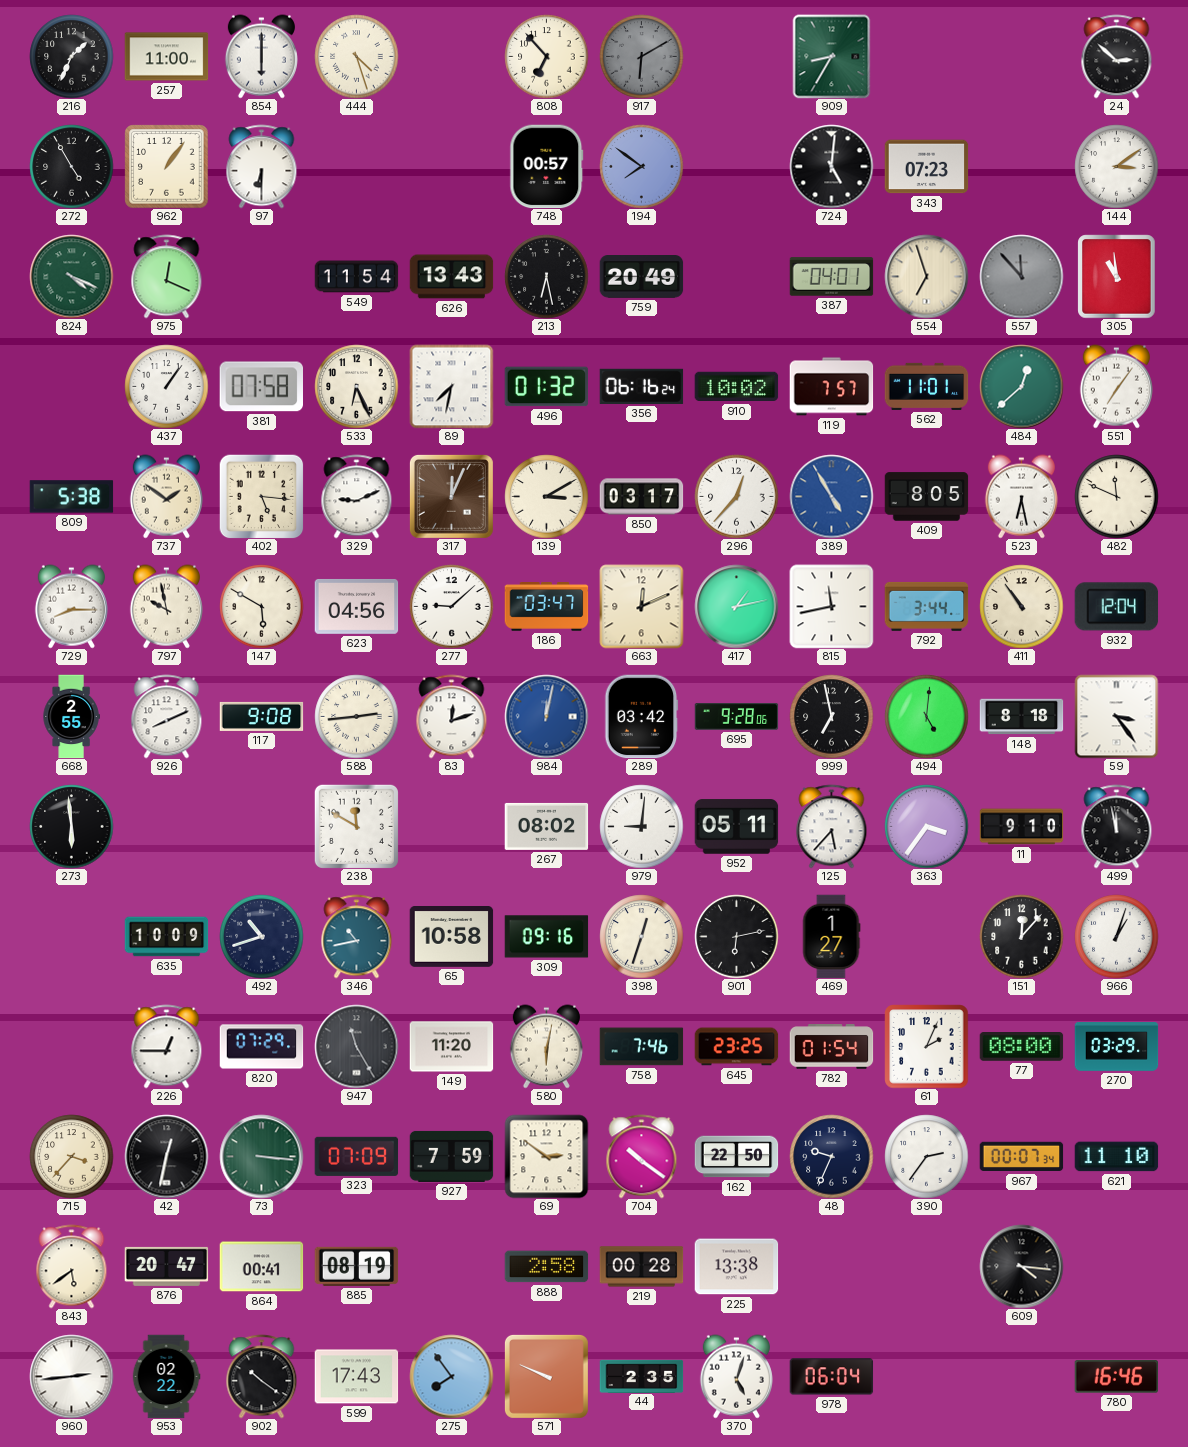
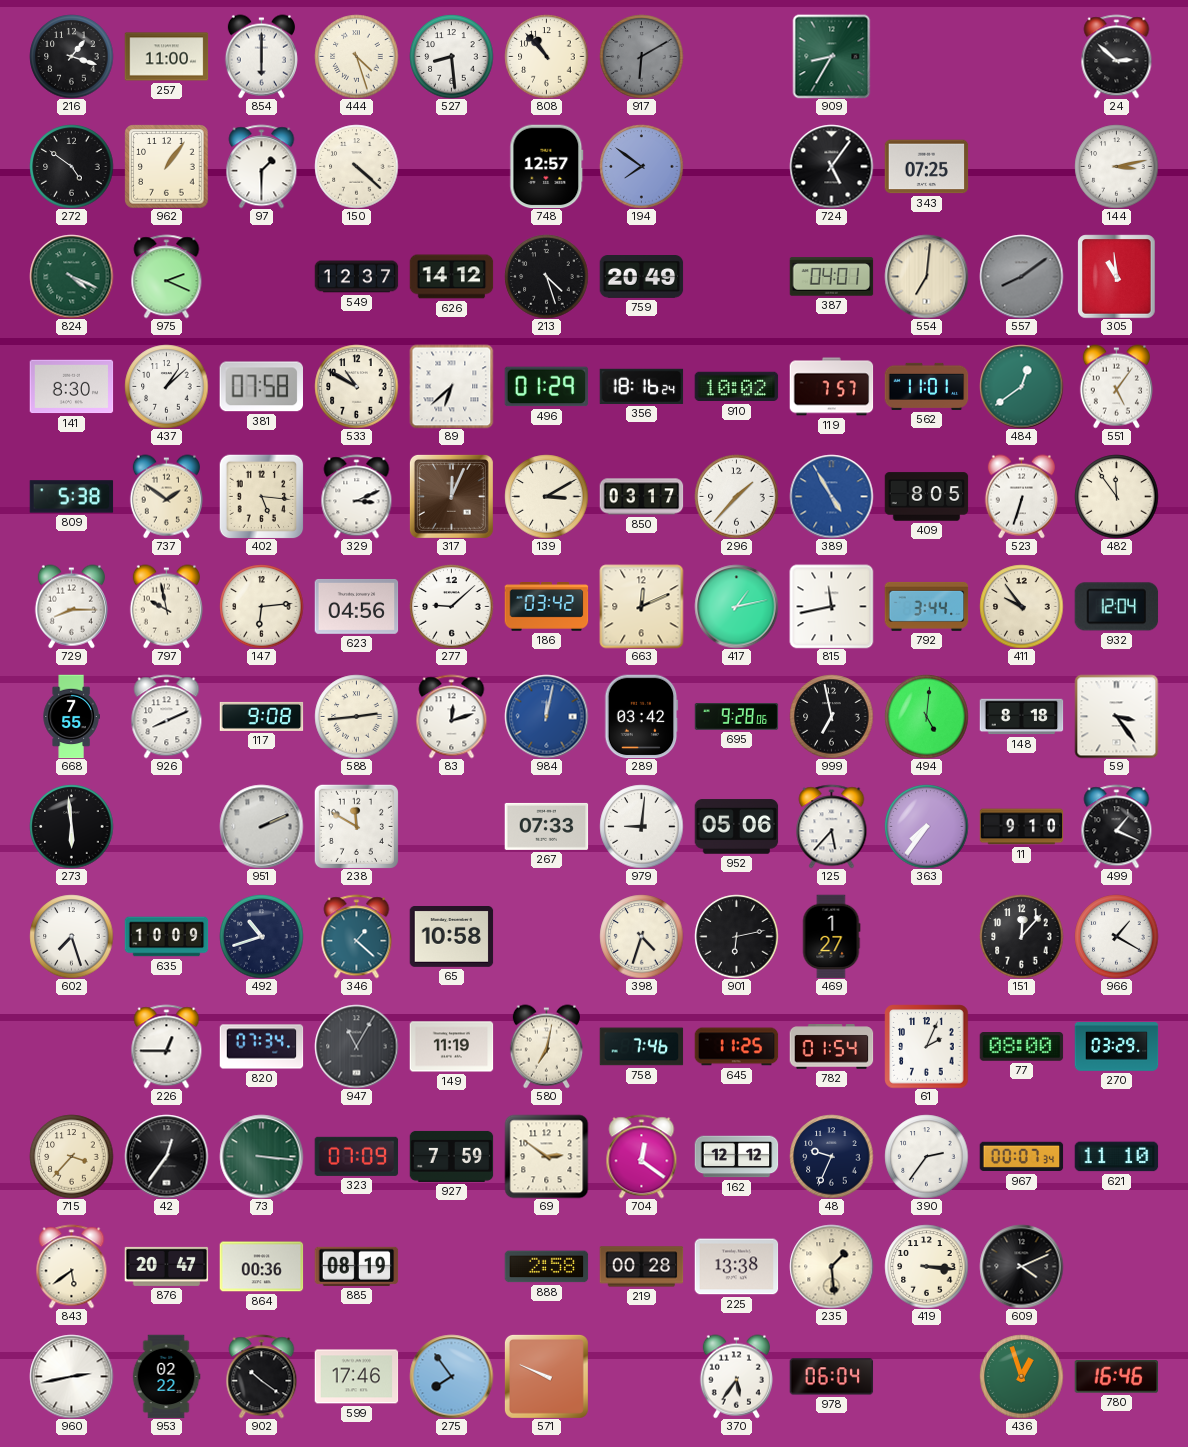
216: 1:34 -> 1:18
527: none -> 8:29
808: 6:53 -> 10:53
272: 4:55 -> 4:51
97: 6:30 -> 1:30
150: none -> 4:22
748: 00:57 -> 12:57
724: 5:01 -> 5:06
343: 07:23 -> 07:25
144: 3:09 -> 3:13
975: 12:19 -> 2:19
549: 11:54 -> 12:37
626: 13:43 -> 14:12
213: 6:28 -> 4:27
554: 6:57 -> 7:01
557: 11:53 -> 8:09
141: none -> 8:30
437: 1:06 -> 1:08
533: 6:26 -> 10:50
89: 7:32 -> 6:38
496: 01:32 -> 01:29
356: 06:16 -> 18:16
484: 12:38 -> 12:39
551: 7:06 -> 5:06
329: 9:11 -> 3:11
296: 12:37 -> 1:37
523: 6:28 -> 6:33
482: 11:49 -> 11:54
147: 5:50 -> 6:14
186: 03:47 -> 03:42
411: 10:54 -> 9:54
668: 2:55 -> 7:55
951: none -> 2:11
267: 08:02 -> 07:33
952: 05:11 -> 05:06
363: 3:36 -> 7:36
499: 11:58 -> 1:19
602: none -> 7:27
346: 10:43 -> 1:22
309: 09:16 -> none
398: 12:33 -> 4:33
966: 1:03 -> 1:20
820: 07:29 -> 07:34
947: 11:25 -> 11:05
149: 11:20 -> 11:19
580: 6:02 -> 7:02
645: 23:25 -> 11:25
42: 12:32 -> 12:36
704: 10:21 -> 12:21
162: 22:50 -> 12:12
864: 00:41 -> 00:36
235: none -> 1:29
419: none -> 3:16
609: 4:16 -> 4:11
960: 2:44 -> 2:43
599: 17:43 -> 17:46
44: 2:35 -> none
370: 5:03 -> 5:36
436: none -> 12:57
